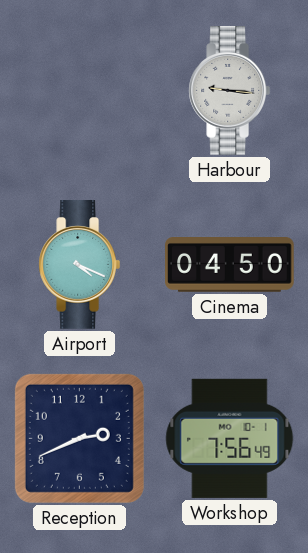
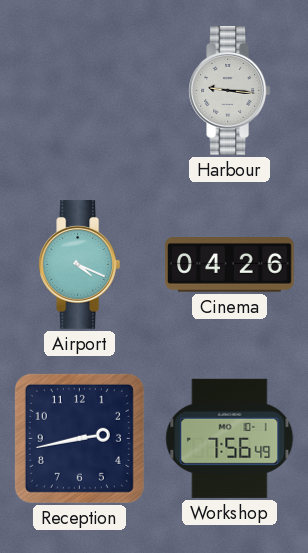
Cinema: 04:50 -> 04:26
Reception: 2:41 -> 2:43
